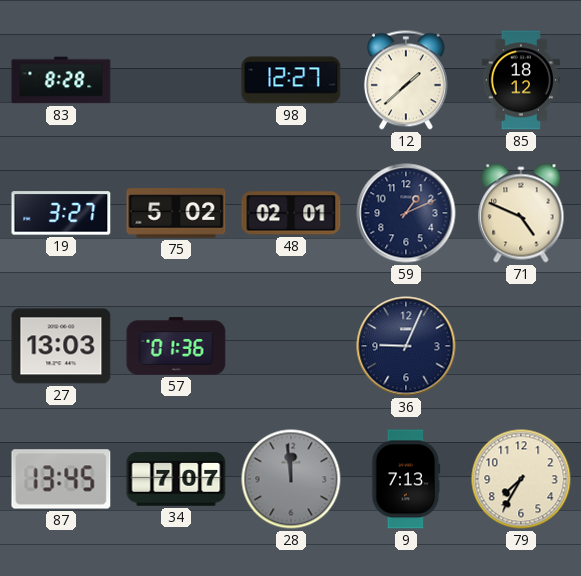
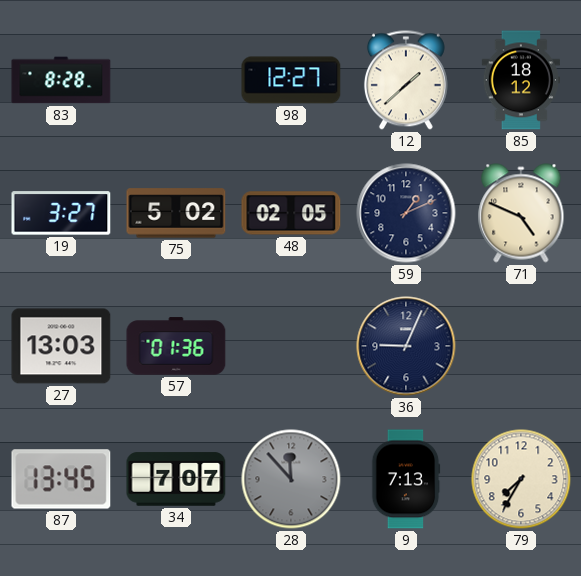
48: 02:01 -> 02:05
28: 11:59 -> 11:53
